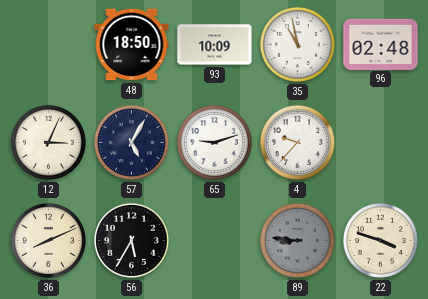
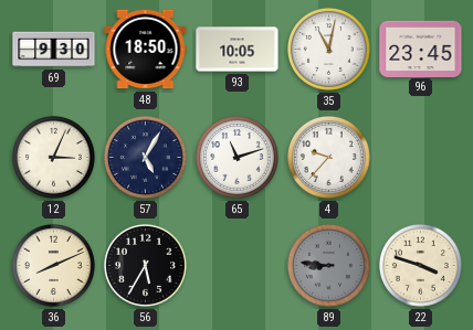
69: none -> 9:30
93: 10:09 -> 10:05
35: 10:58 -> 11:02
96: 02:48 -> 23:45
65: 9:12 -> 11:12
